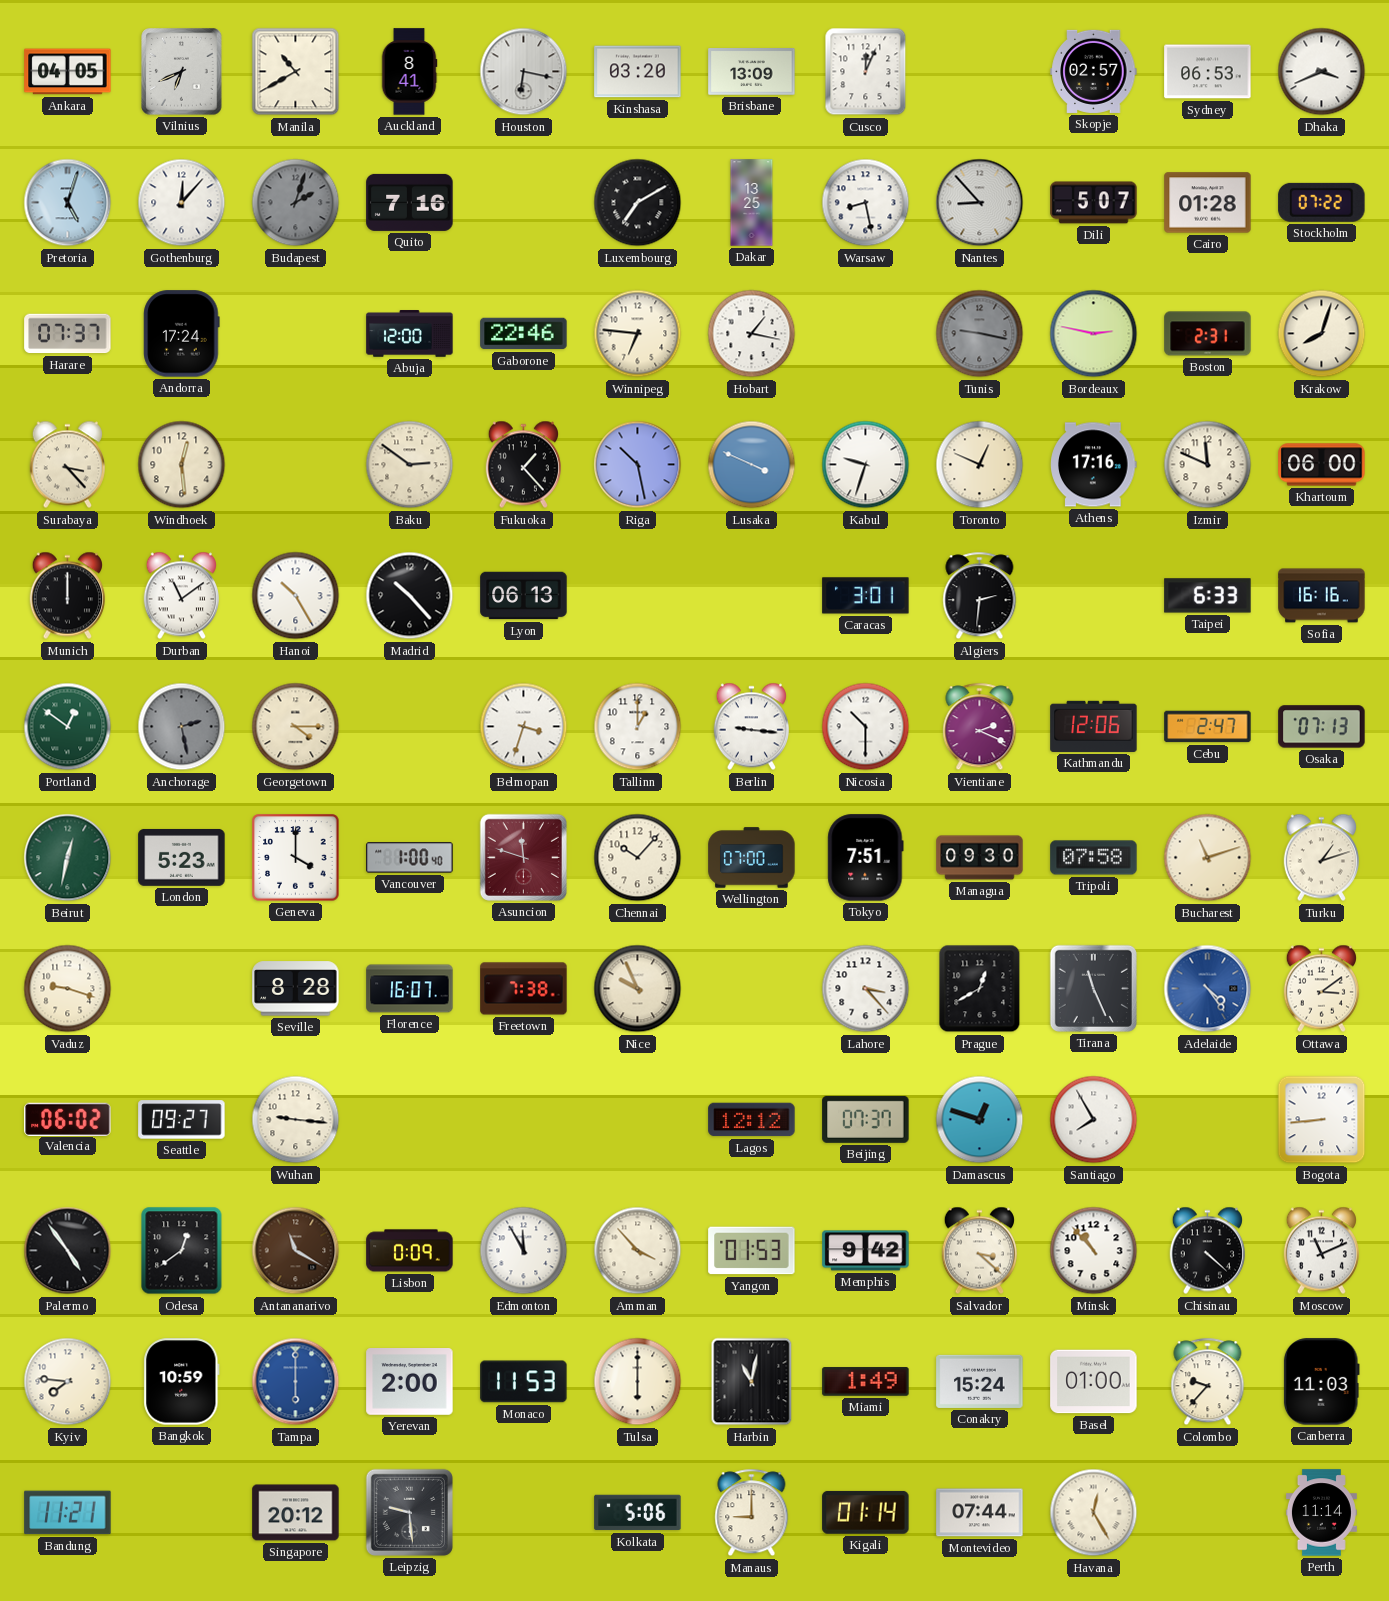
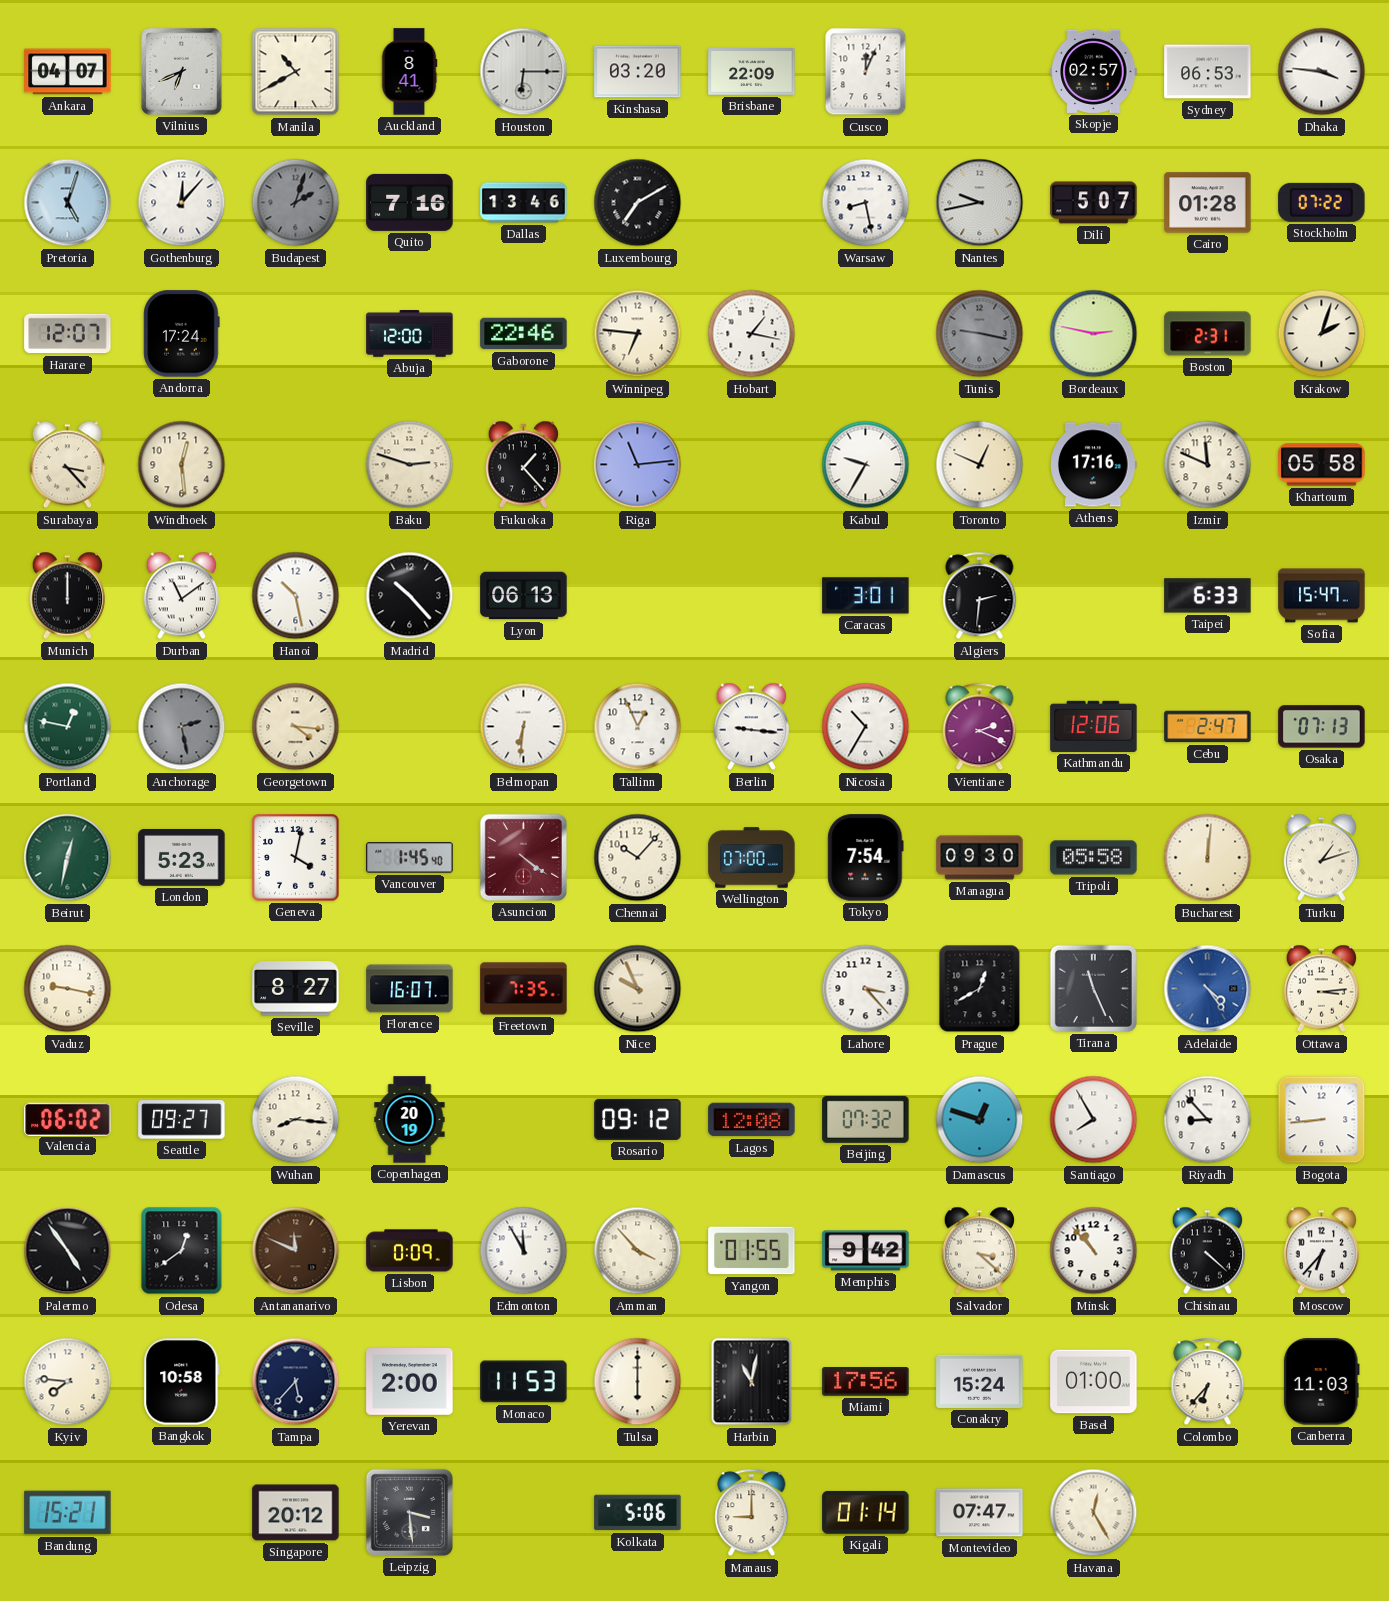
Ankara: 04:05 -> 04:07
Houston: 6:17 -> 6:15
Brisbane: 13:09 -> 22:09
Dhaka: 3:41 -> 3:46
Dallas: none -> 13:46
Dakar: 13:25 -> none
Nantes: 8:53 -> 9:43
Harare: 07:37 -> 12:07
Krakow: 8:03 -> 2:03
Baku: 2:51 -> 2:48
Riga: 10:28 -> 11:14
Lusaka: 3:49 -> none
Kabul: 9:33 -> 9:35
Khartoum: 06:00 -> 05:58
Hanoi: 10:25 -> 10:28
Sofia: 16:16 -> 15:47
Portland: 12:51 -> 12:47
Georgetown: 4:15 -> 4:16
Belmopan: 3:33 -> 6:31
Tallinn: 1:00 -> 12:56
Nicosia: 10:30 -> 10:35
Geneva: 4:00 -> 4:02
Vancouver: 1:00 -> 1:45
Asuncion: 11:48 -> 4:21
Tokyo: 7:51 -> 7:54
Tripoli: 07:58 -> 05:58
Bucharest: 11:12 -> 12:01
Vaduz: 9:18 -> 9:17
Seville: 8:28 -> 8:27
Freetown: 7:38 -> 7:35
Ottawa: 3:09 -> 3:14
Wuhan: 9:16 -> 8:16
Copenhagen: none -> 20:19
Rosario: none -> 09:12
Lagos: 12:12 -> 12:08
Beijing: 07:37 -> 07:32
Riyadh: none -> 8:53
Antananarivo: 11:20 -> 11:49
Yangon: 01:53 -> 01:55
Moscow: 11:11 -> 6:37
Bangkok: 10:59 -> 10:58
Tampa: 6:00 -> 5:37
Tampa dial: blue -> navy
Miami: 1:49 -> 17:56
Colombo: 9:37 -> 6:37
Bandung: 11:21 -> 15:21
Leipzig: 9:29 -> 3:29
Montevideo: 07:44 -> 07:47
Perth: 11:14 -> none
